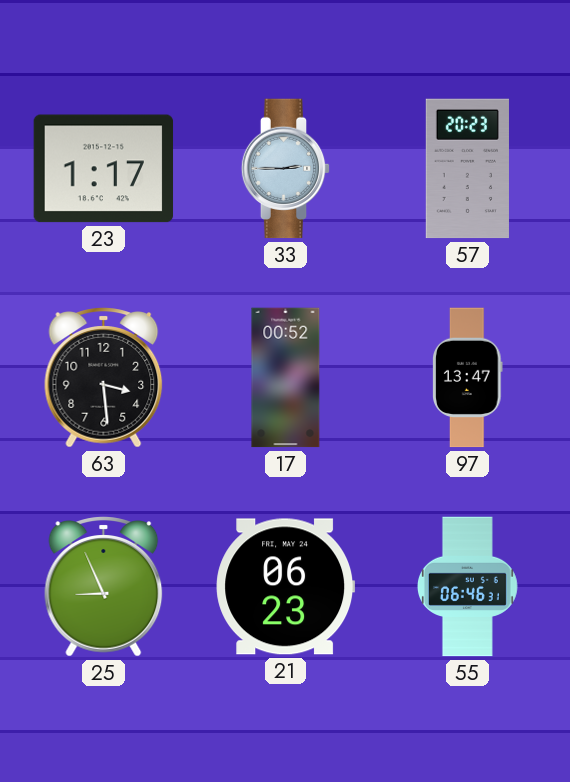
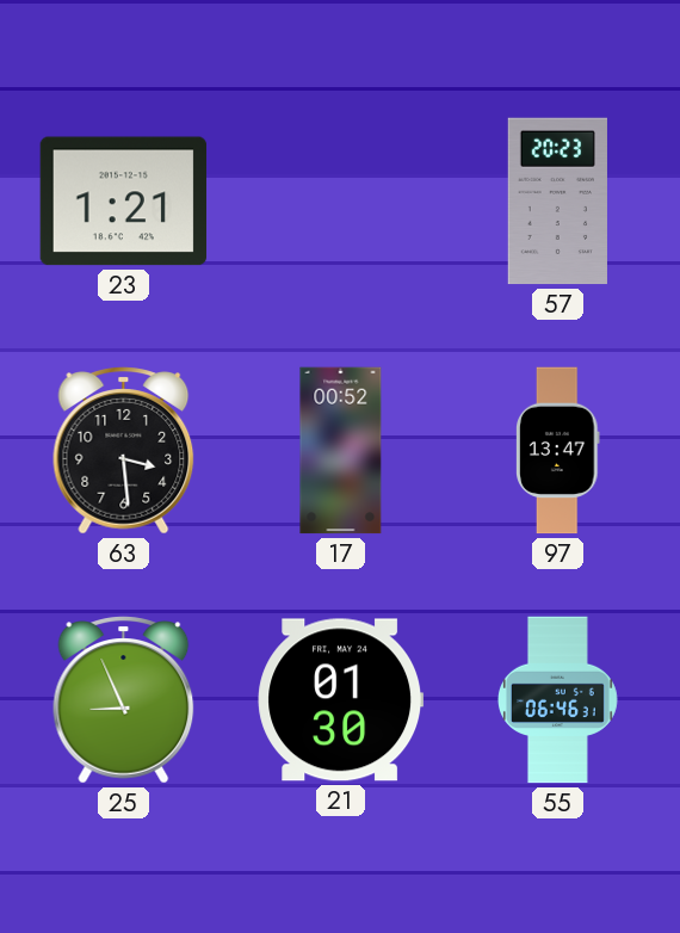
23: 1:17 -> 1:21
33: 2:45 -> none
21: 06:23 -> 01:30
